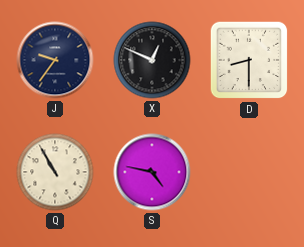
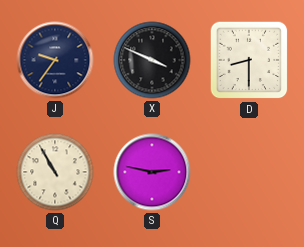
X: 12:49 -> 3:49
S: 4:47 -> 2:47
